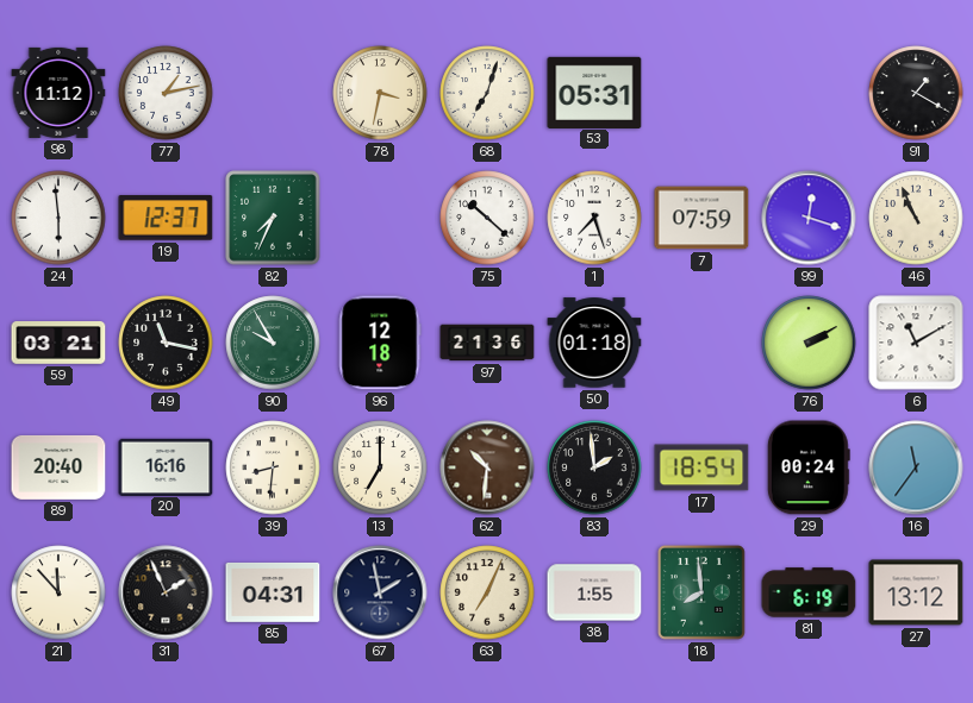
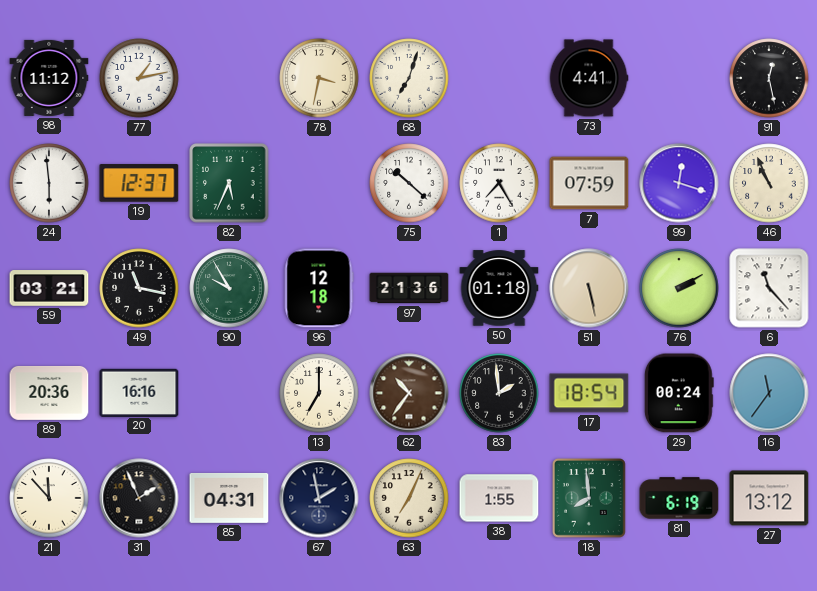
53: 05:31 -> none
73: none -> 4:41
91: 1:20 -> 12:28
82: 7:34 -> 5:34
1: 7:27 -> 7:25
51: none -> 5:28
6: 11:10 -> 11:23
89: 20:40 -> 20:36
39: 8:31 -> none
62: 10:31 -> 10:36
